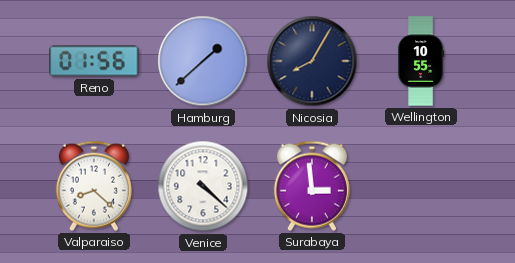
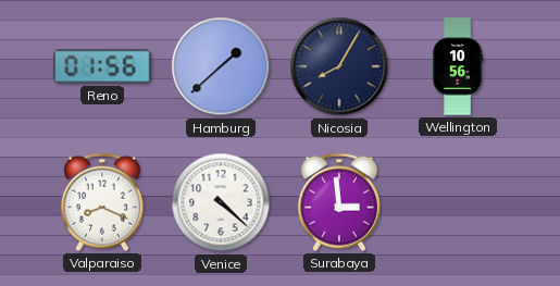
Wellington: 10:55 -> 10:56
Valparaiso: 8:22 -> 8:19
